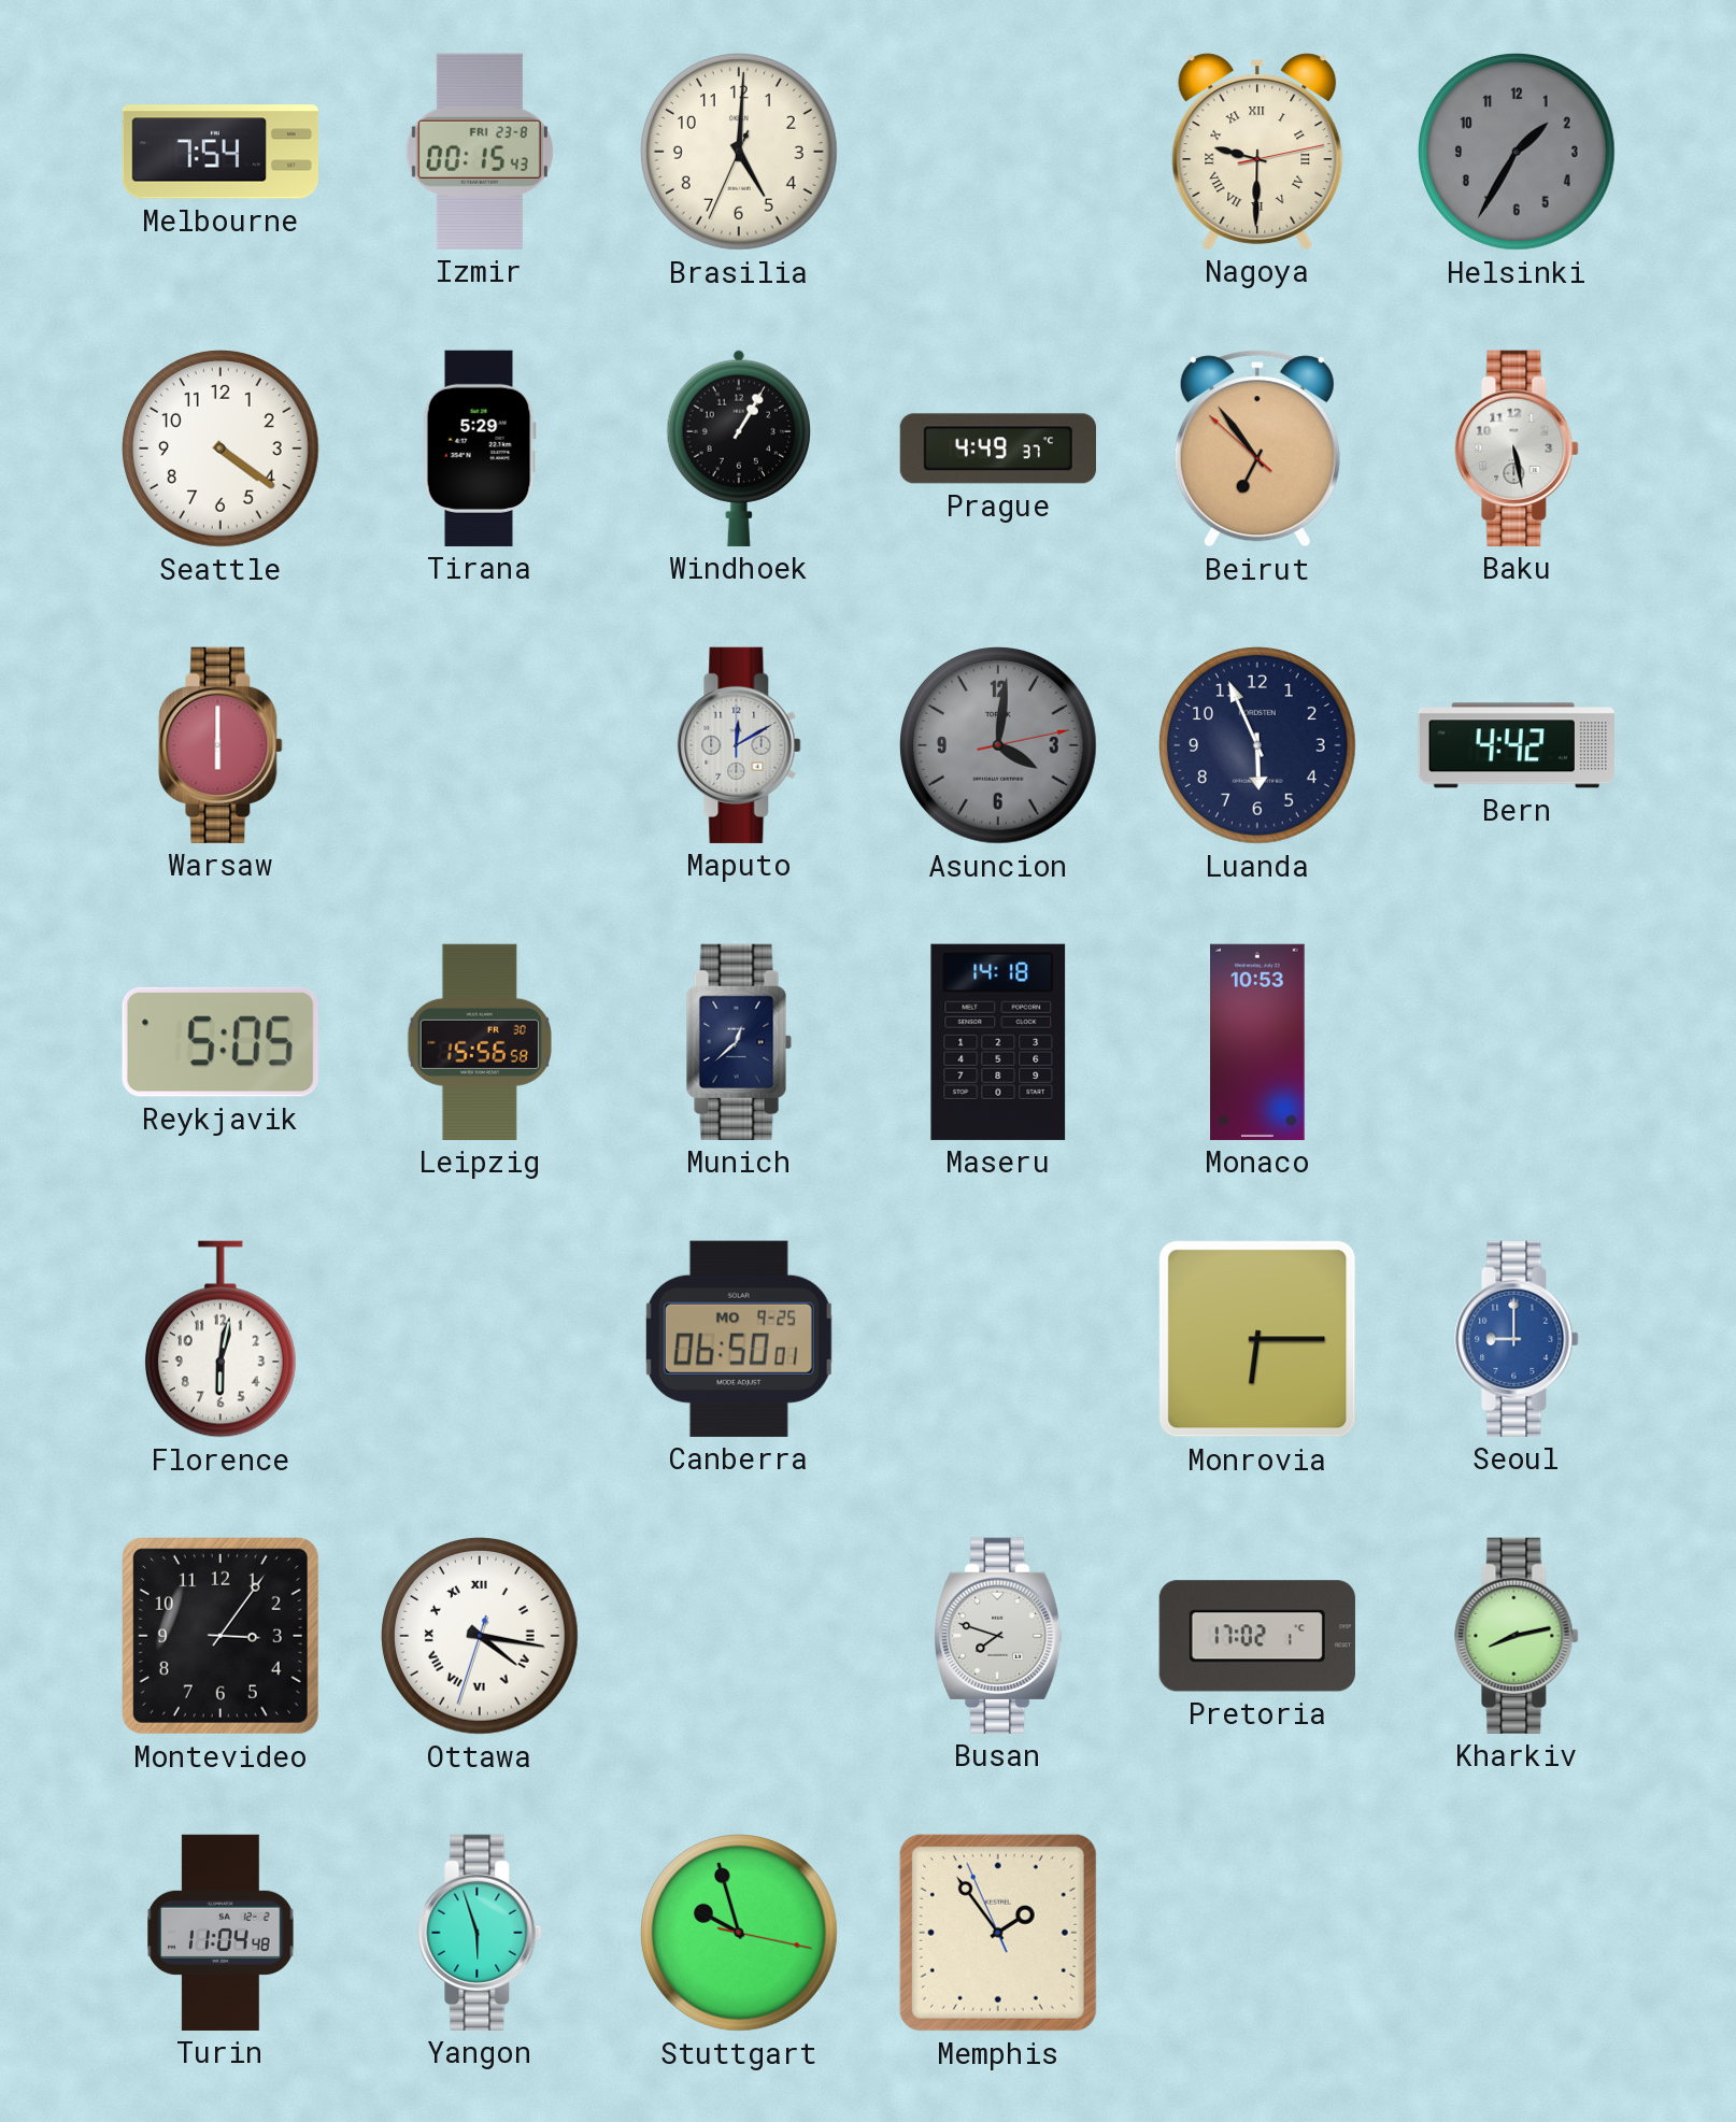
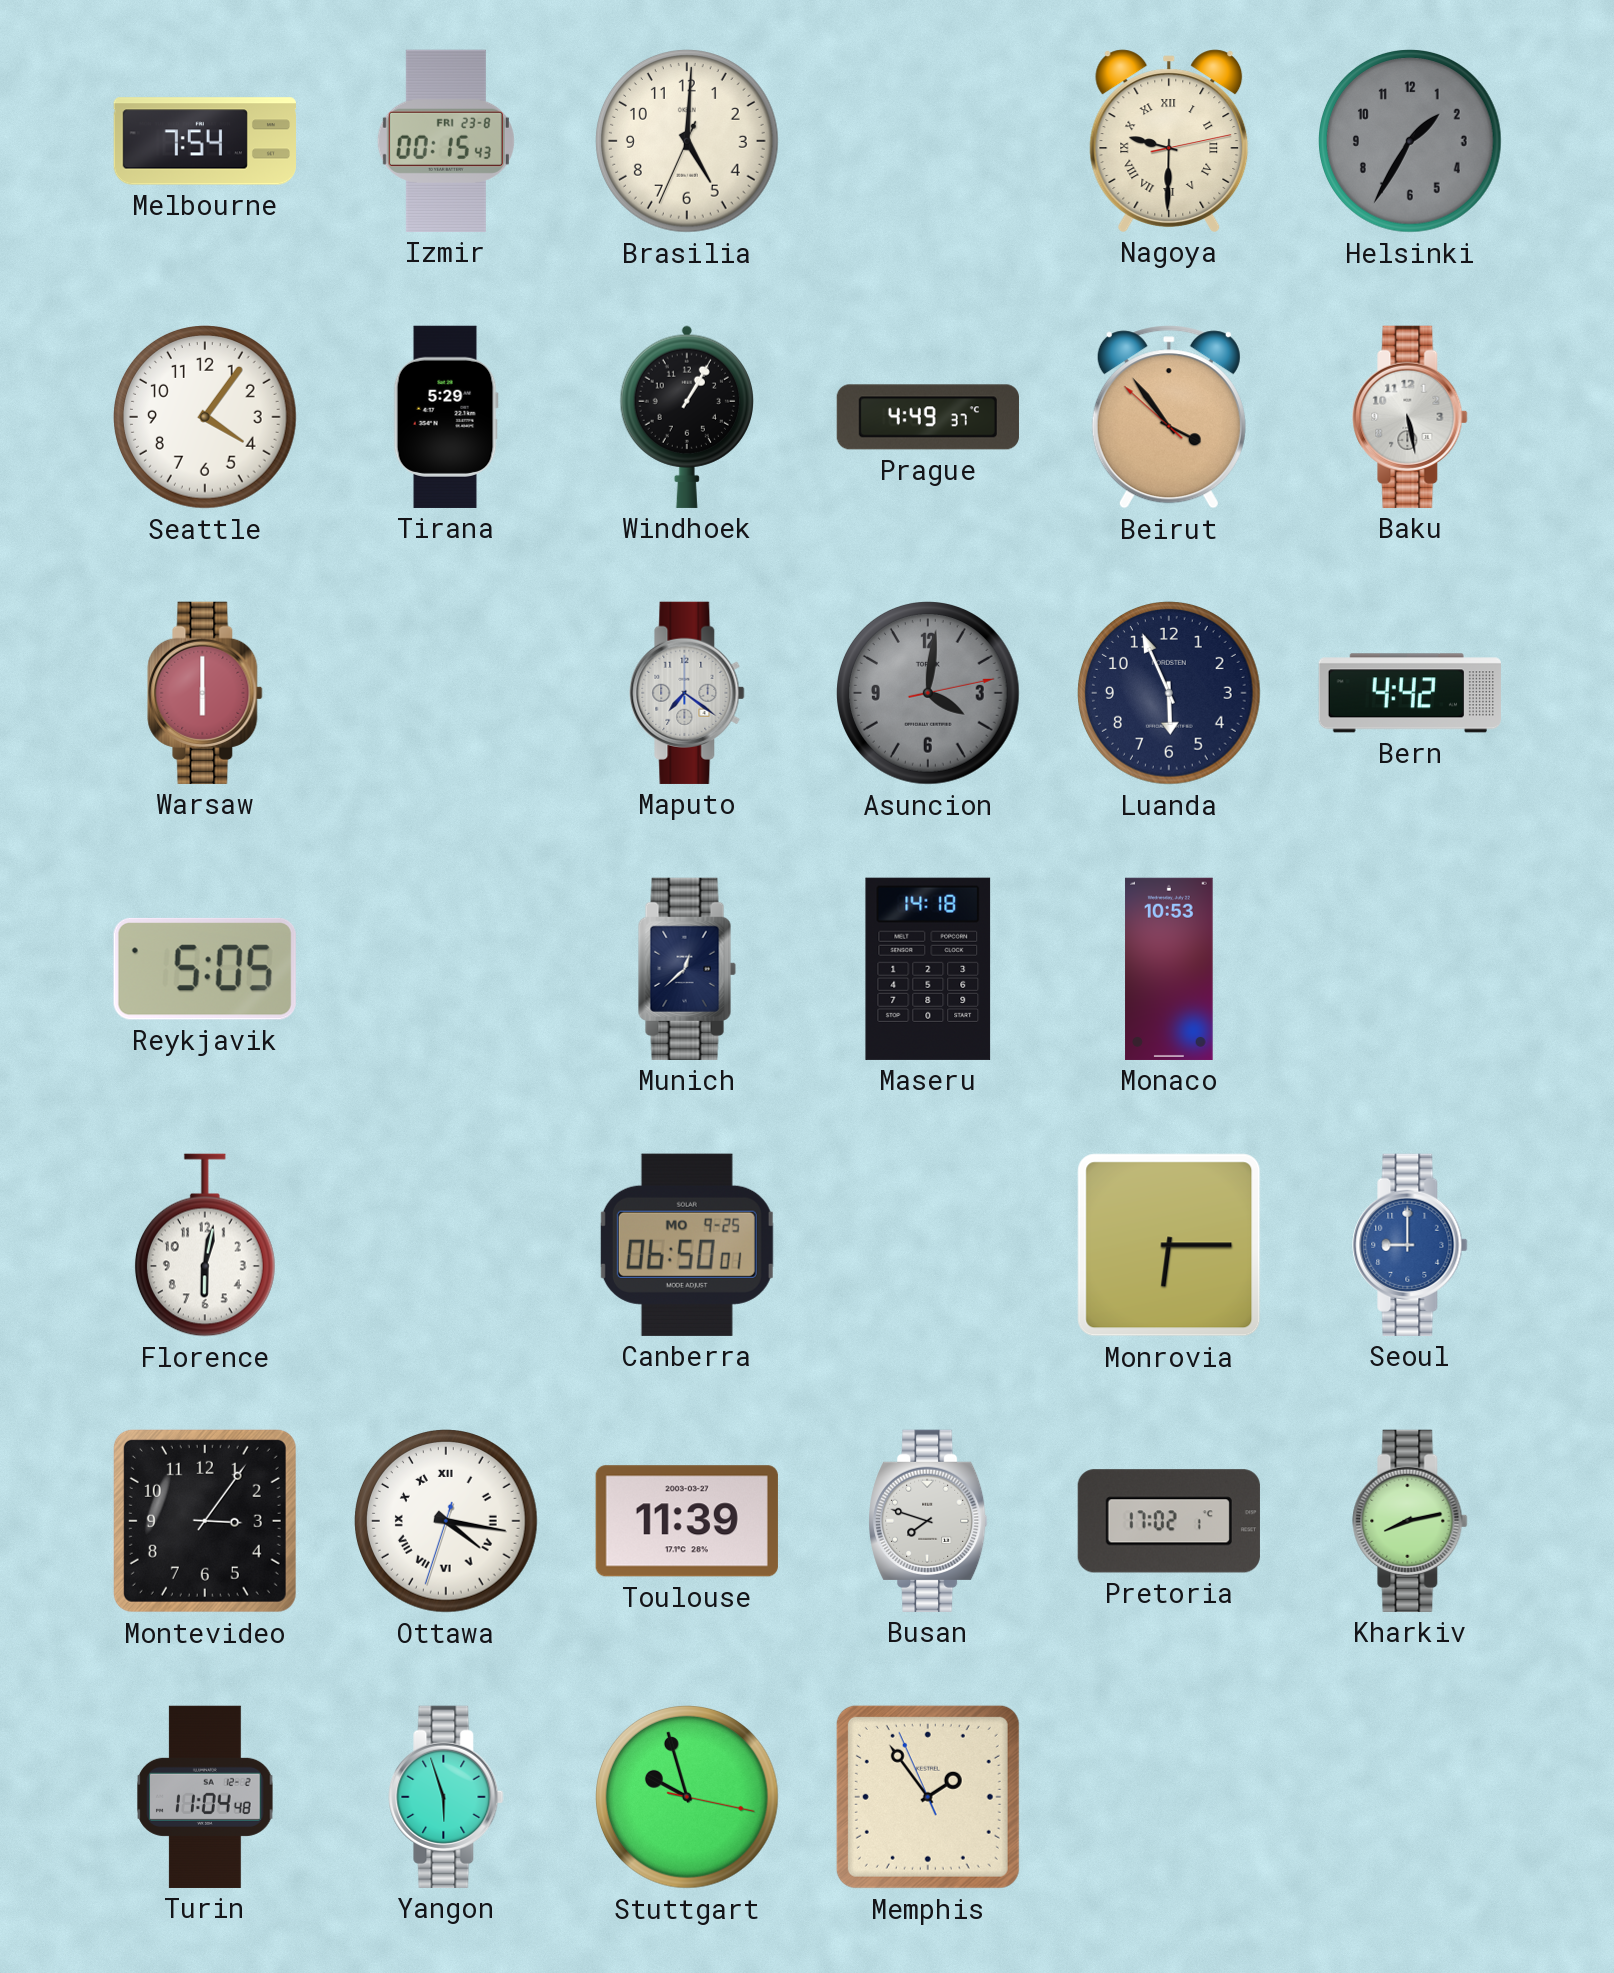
Seattle: 4:21 -> 4:06
Beirut: 6:53 -> 3:53
Maputo: 12:10 -> 7:21
Leipzig: 15:56 -> none
Toulouse: none -> 11:39
